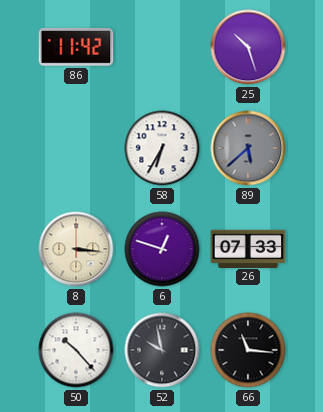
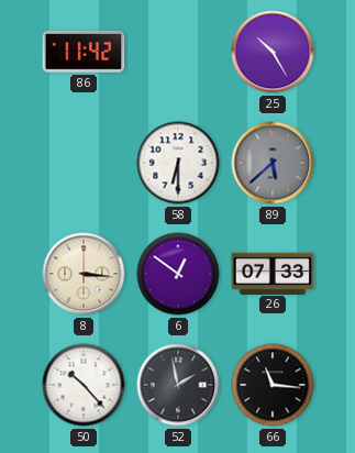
25: 10:27 -> 10:25
58: 6:35 -> 6:30
6: 12:48 -> 12:51
52: 9:58 -> 1:58
